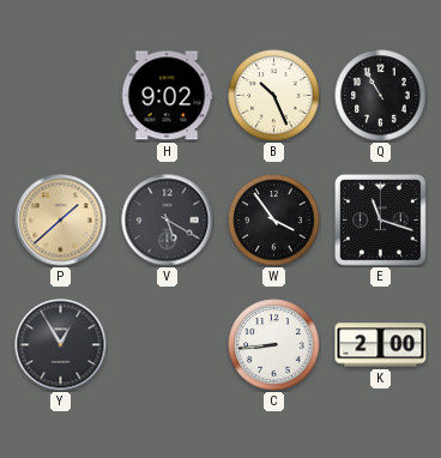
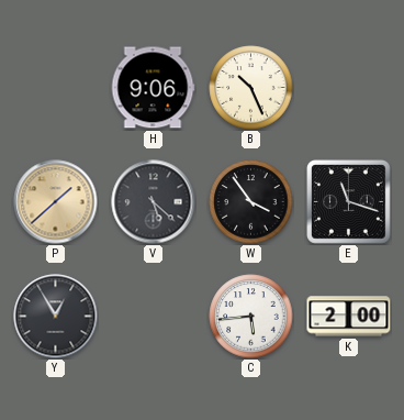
H: 9:02 -> 9:06
Q: 10:55 -> none
V: 5:20 -> 5:22
C: 8:44 -> 5:44
